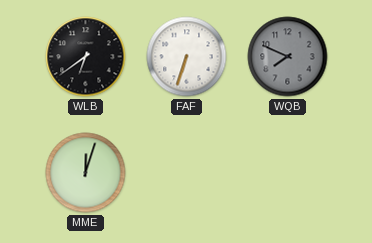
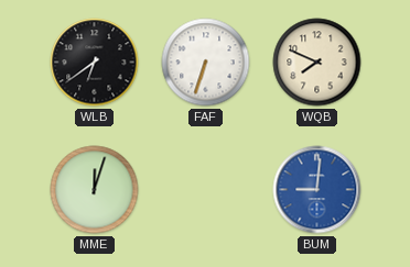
WQB dial: grey -> cream
BUM: none -> 9:01
